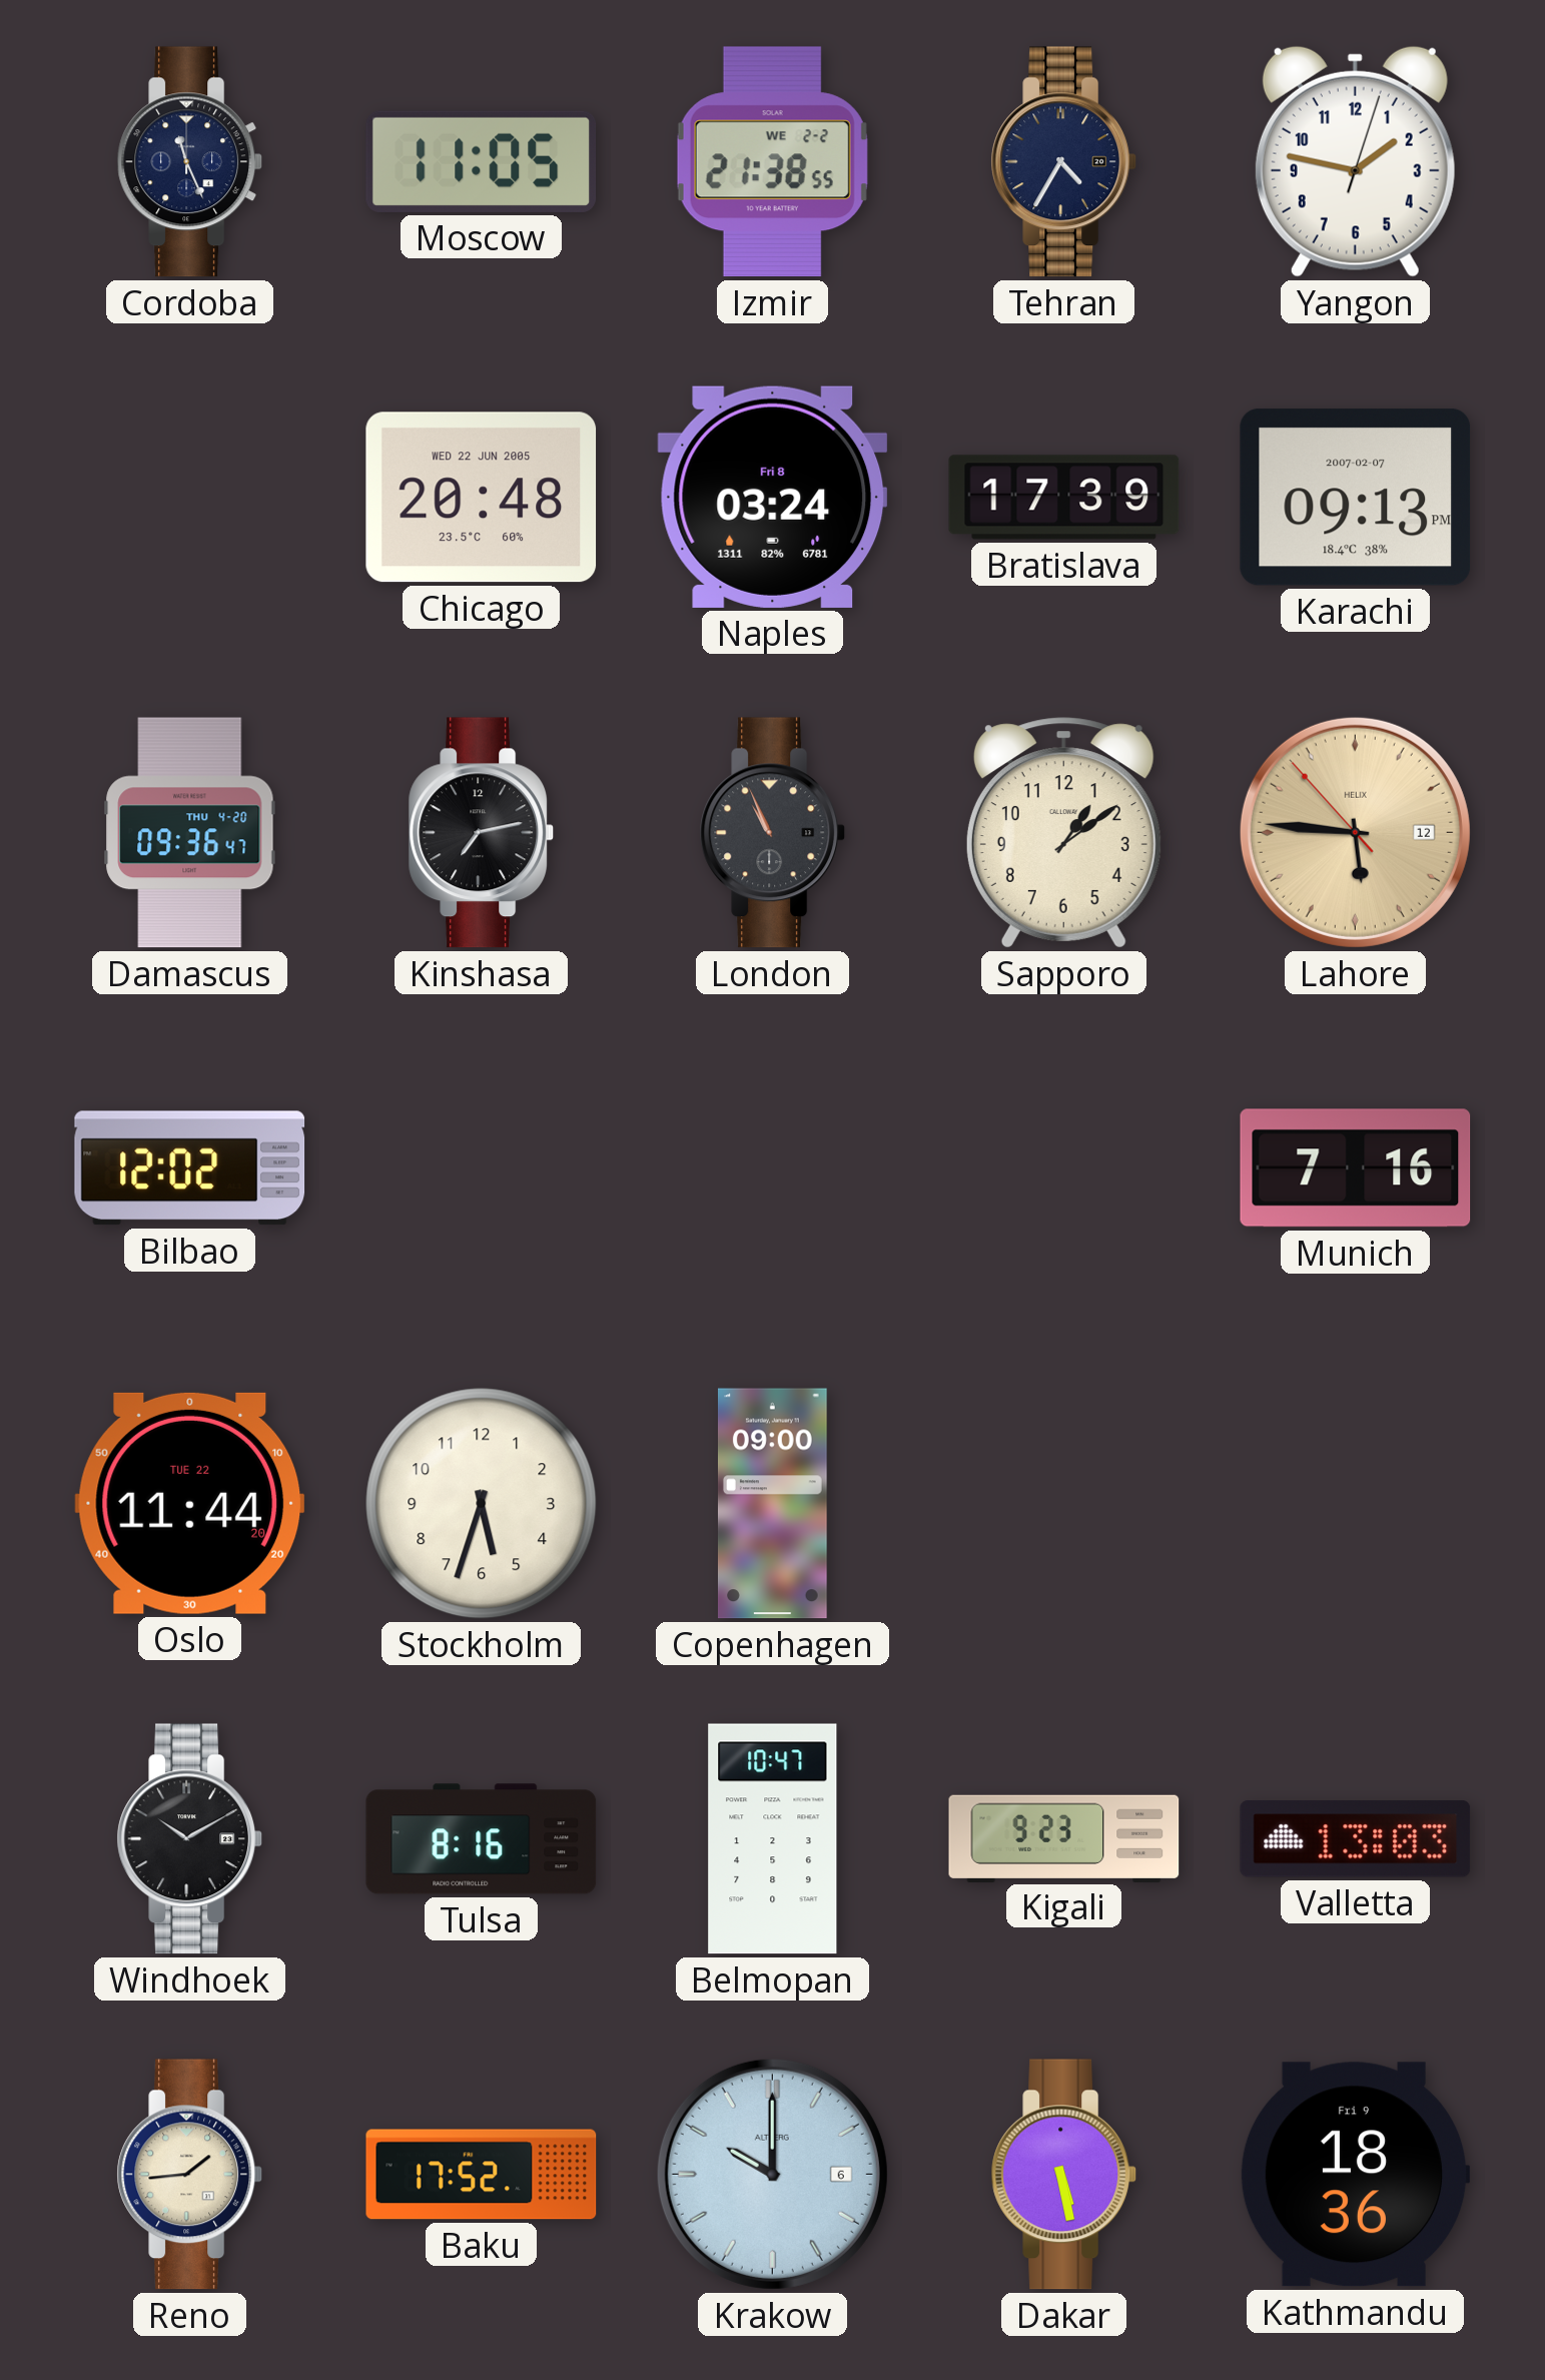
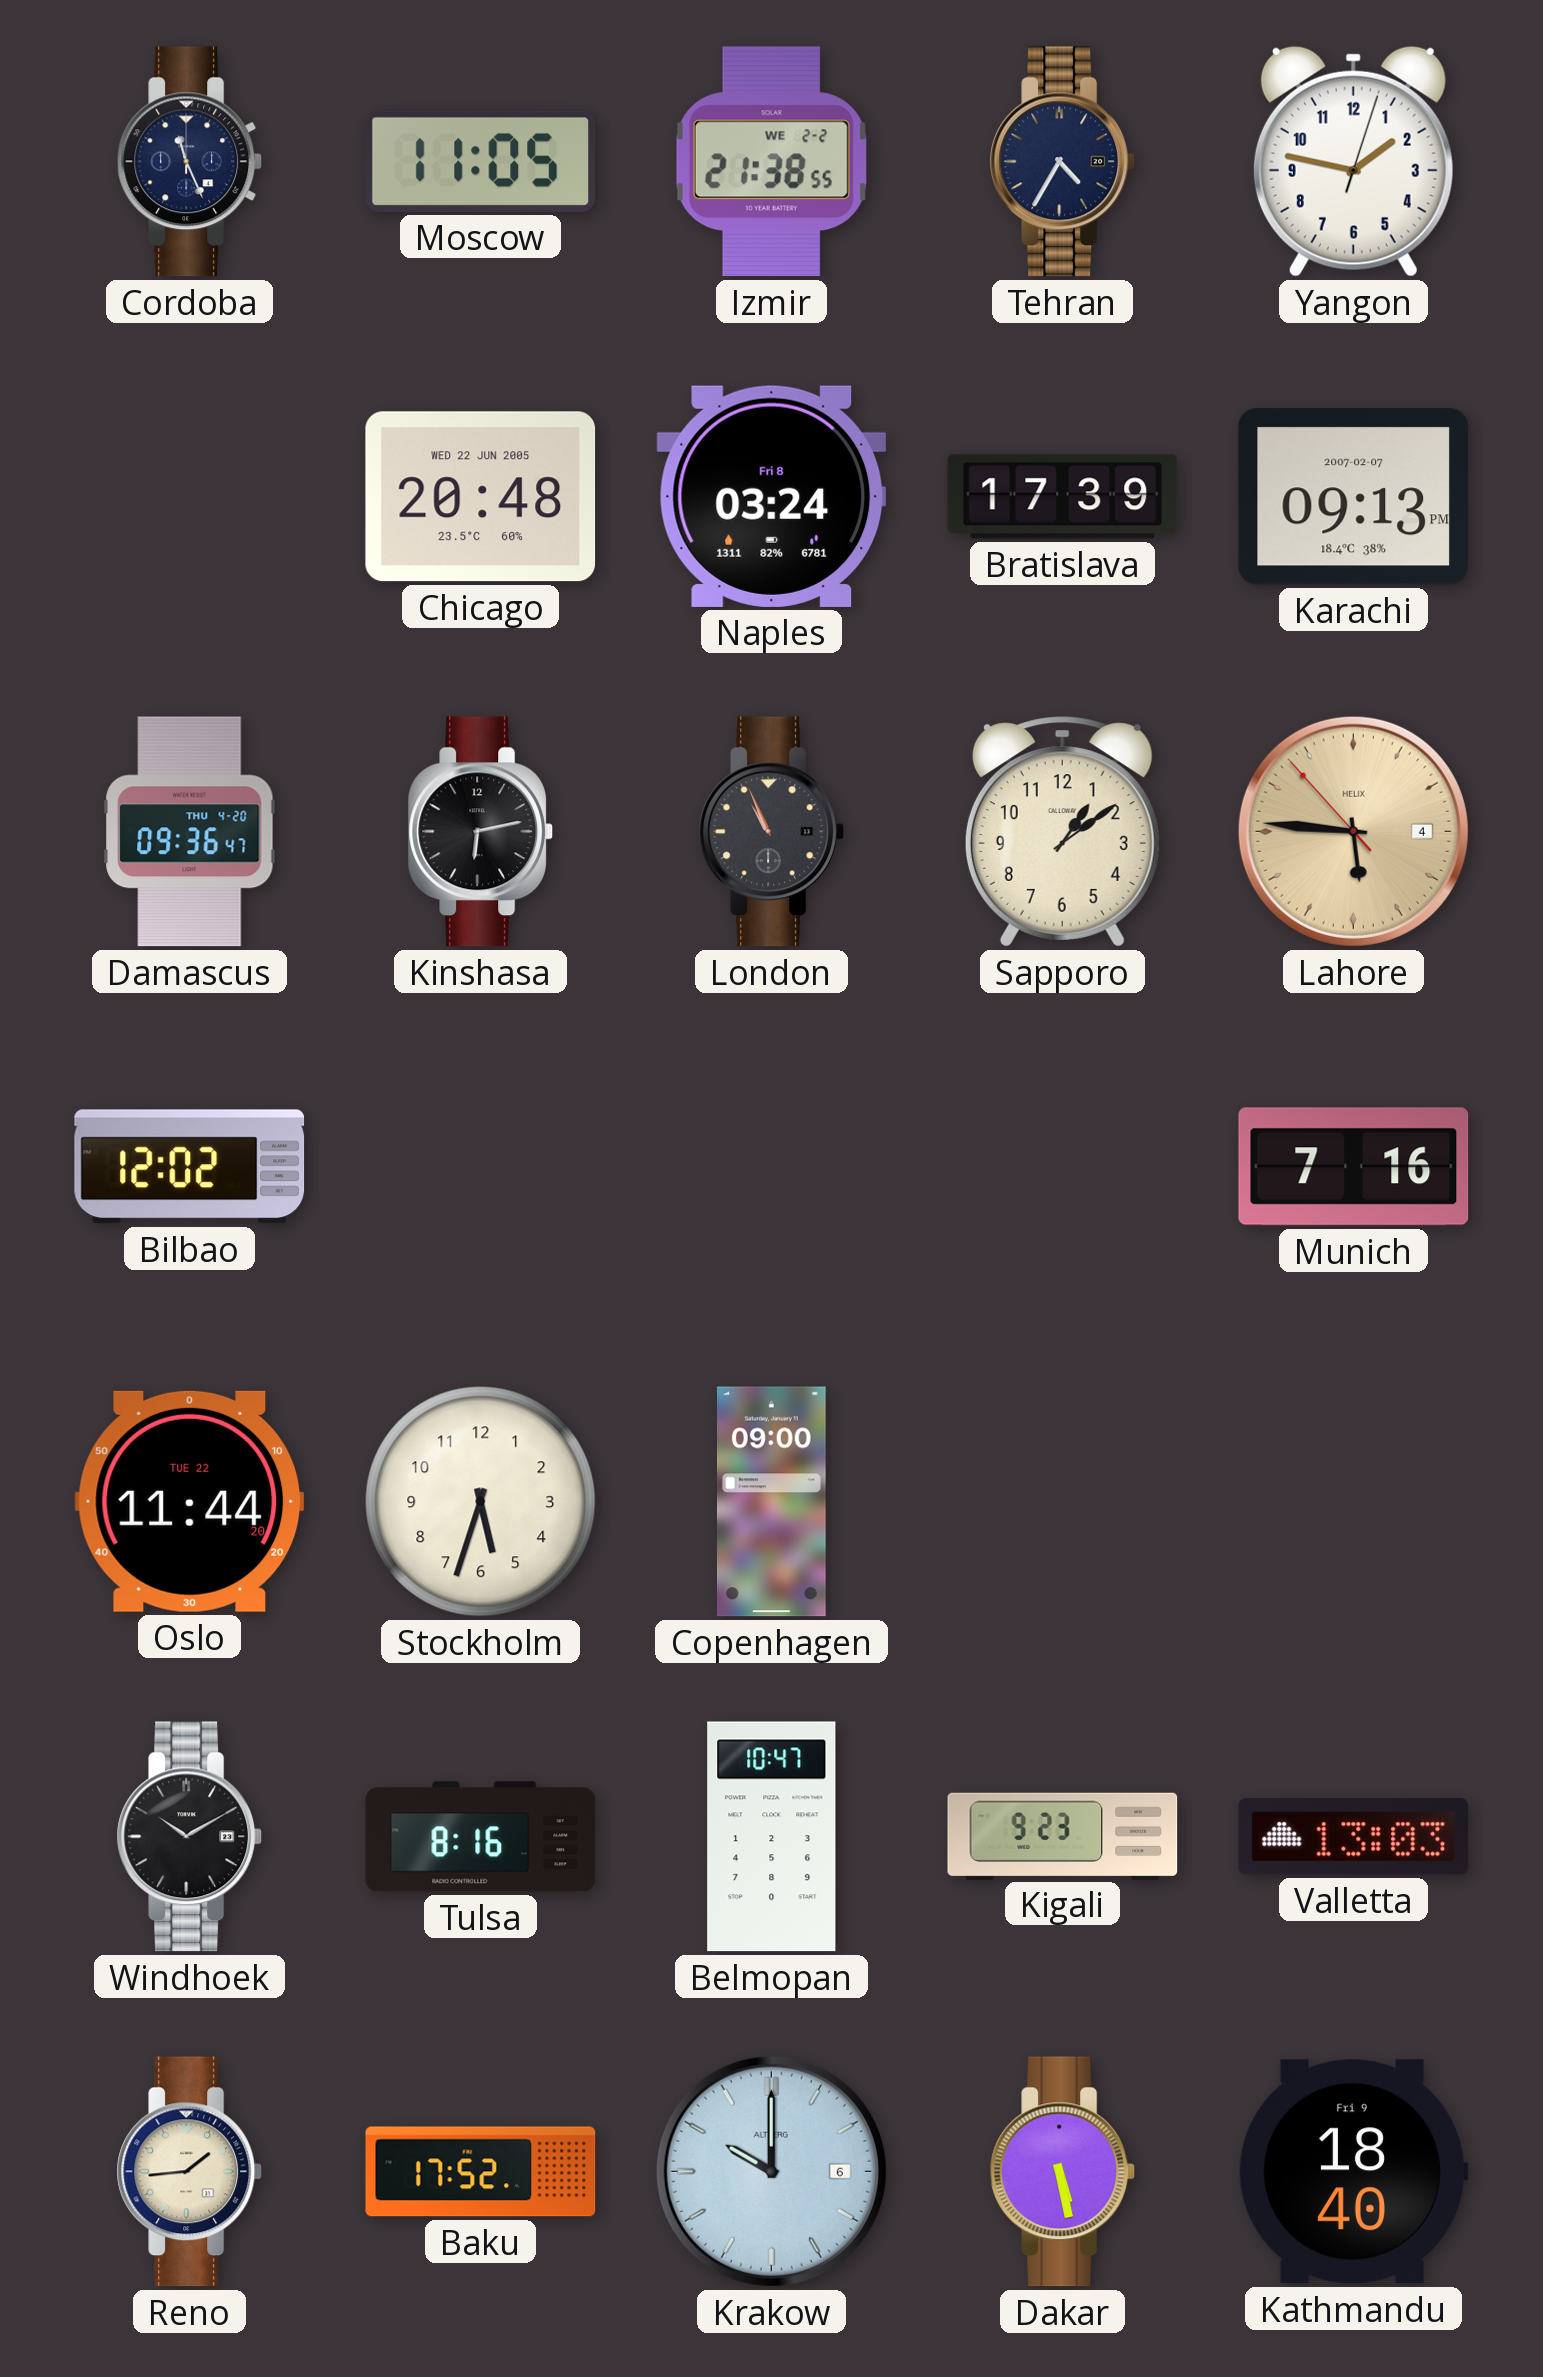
Kinshasa: 7:13 -> 6:13
Lahore date: 12 -> 4
Kathmandu: 18:36 -> 18:40
